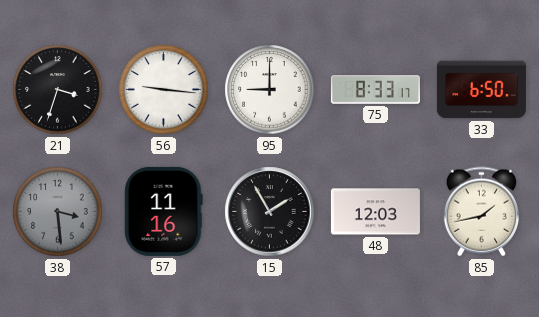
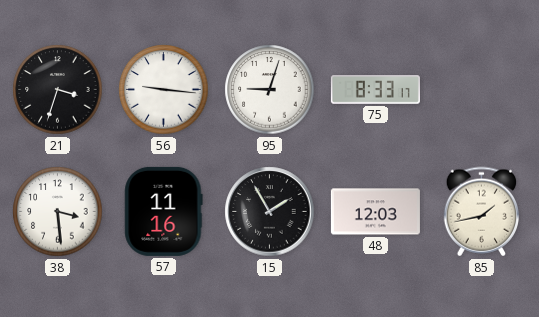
95: 9:00 -> 9:03
33: 6:50 -> none
38 dial: grey -> white
